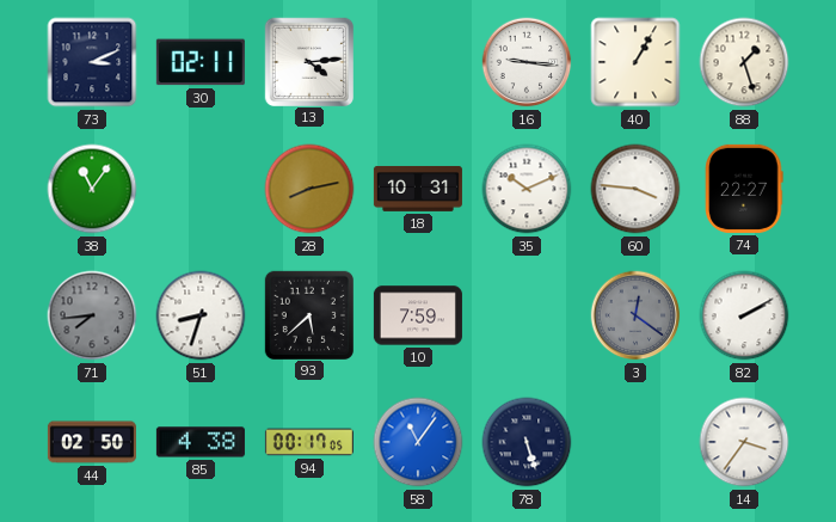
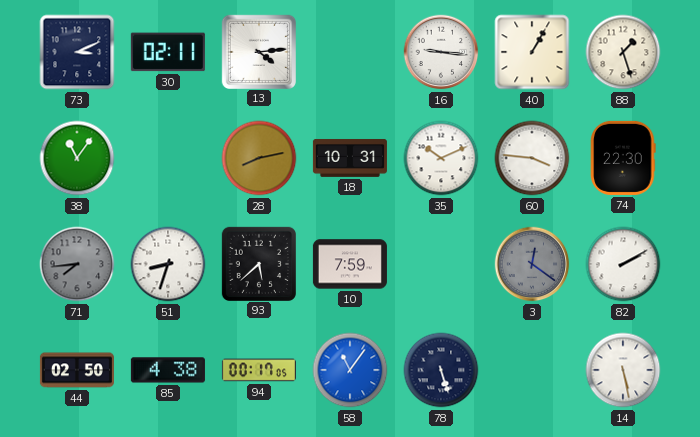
74: 22:27 -> 22:30
14: 3:36 -> 5:28
